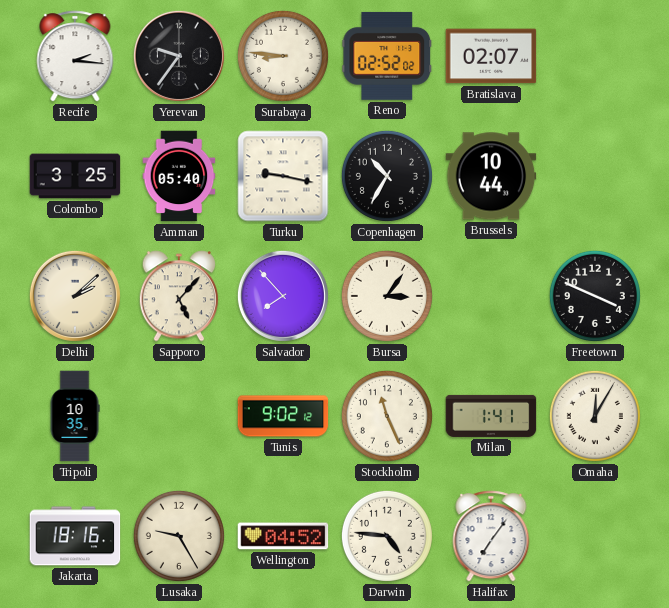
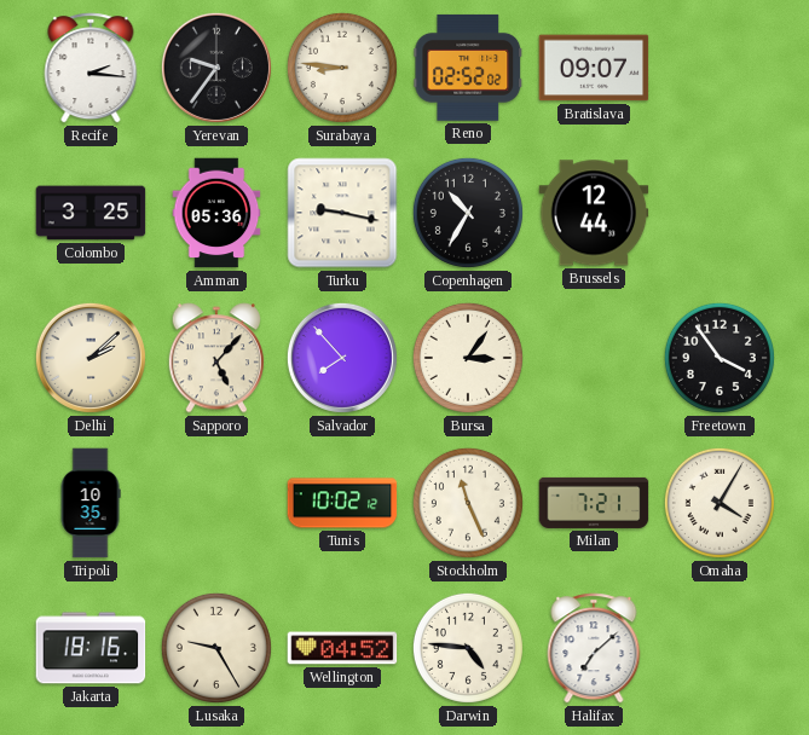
Bratislava: 02:07 -> 09:07
Amman: 05:40 -> 05:36
Brussels: 10:44 -> 12:44
Freetown: 3:49 -> 3:54
Tunis: 9:02 -> 10:02
Milan: 1:41 -> 7:21
Omaha: 12:05 -> 4:05
Halifax: 7:06 -> 7:08
